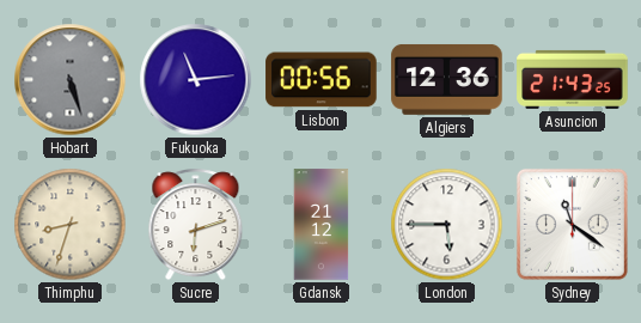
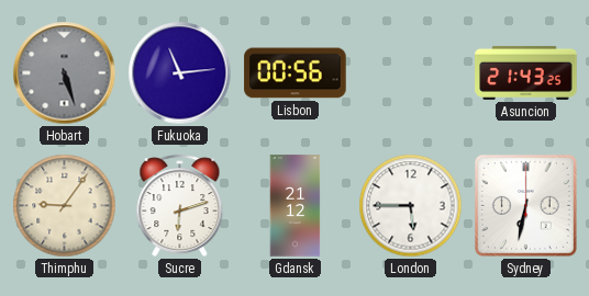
Algiers: 12:36 -> none
Thimphu: 8:33 -> 9:06
Sydney: 11:21 -> 6:32
